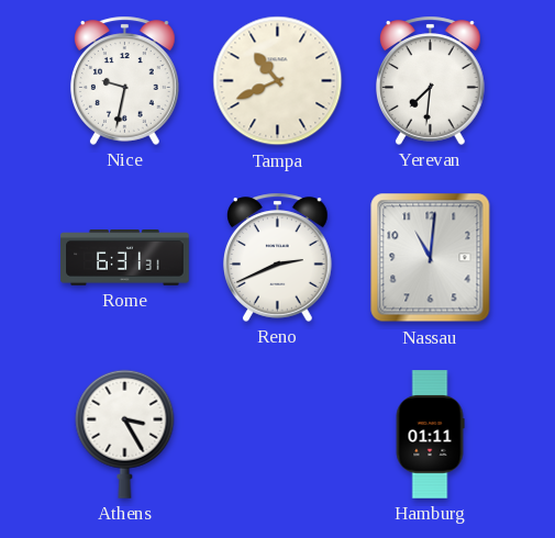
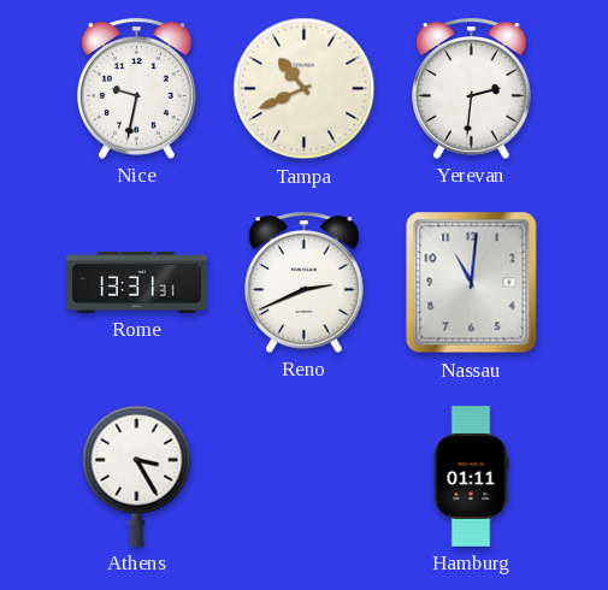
Yerevan: 7:31 -> 2:31
Rome: 6:31 -> 13:31
